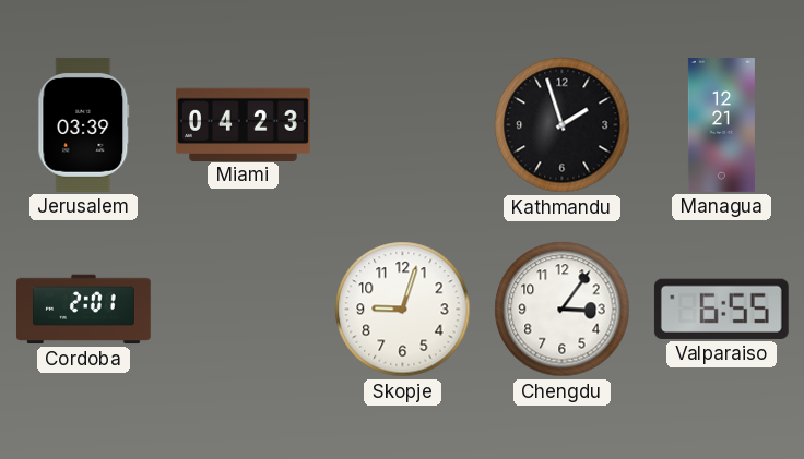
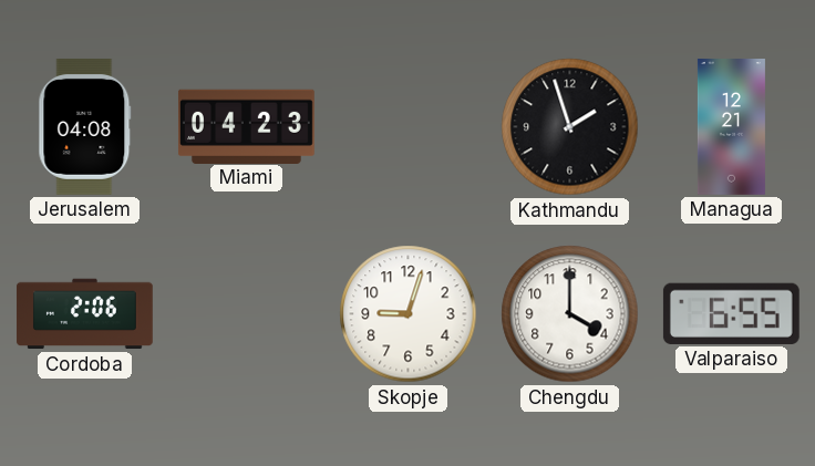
Jerusalem: 03:39 -> 04:08
Cordoba: 2:01 -> 2:06
Chengdu: 3:06 -> 4:00
